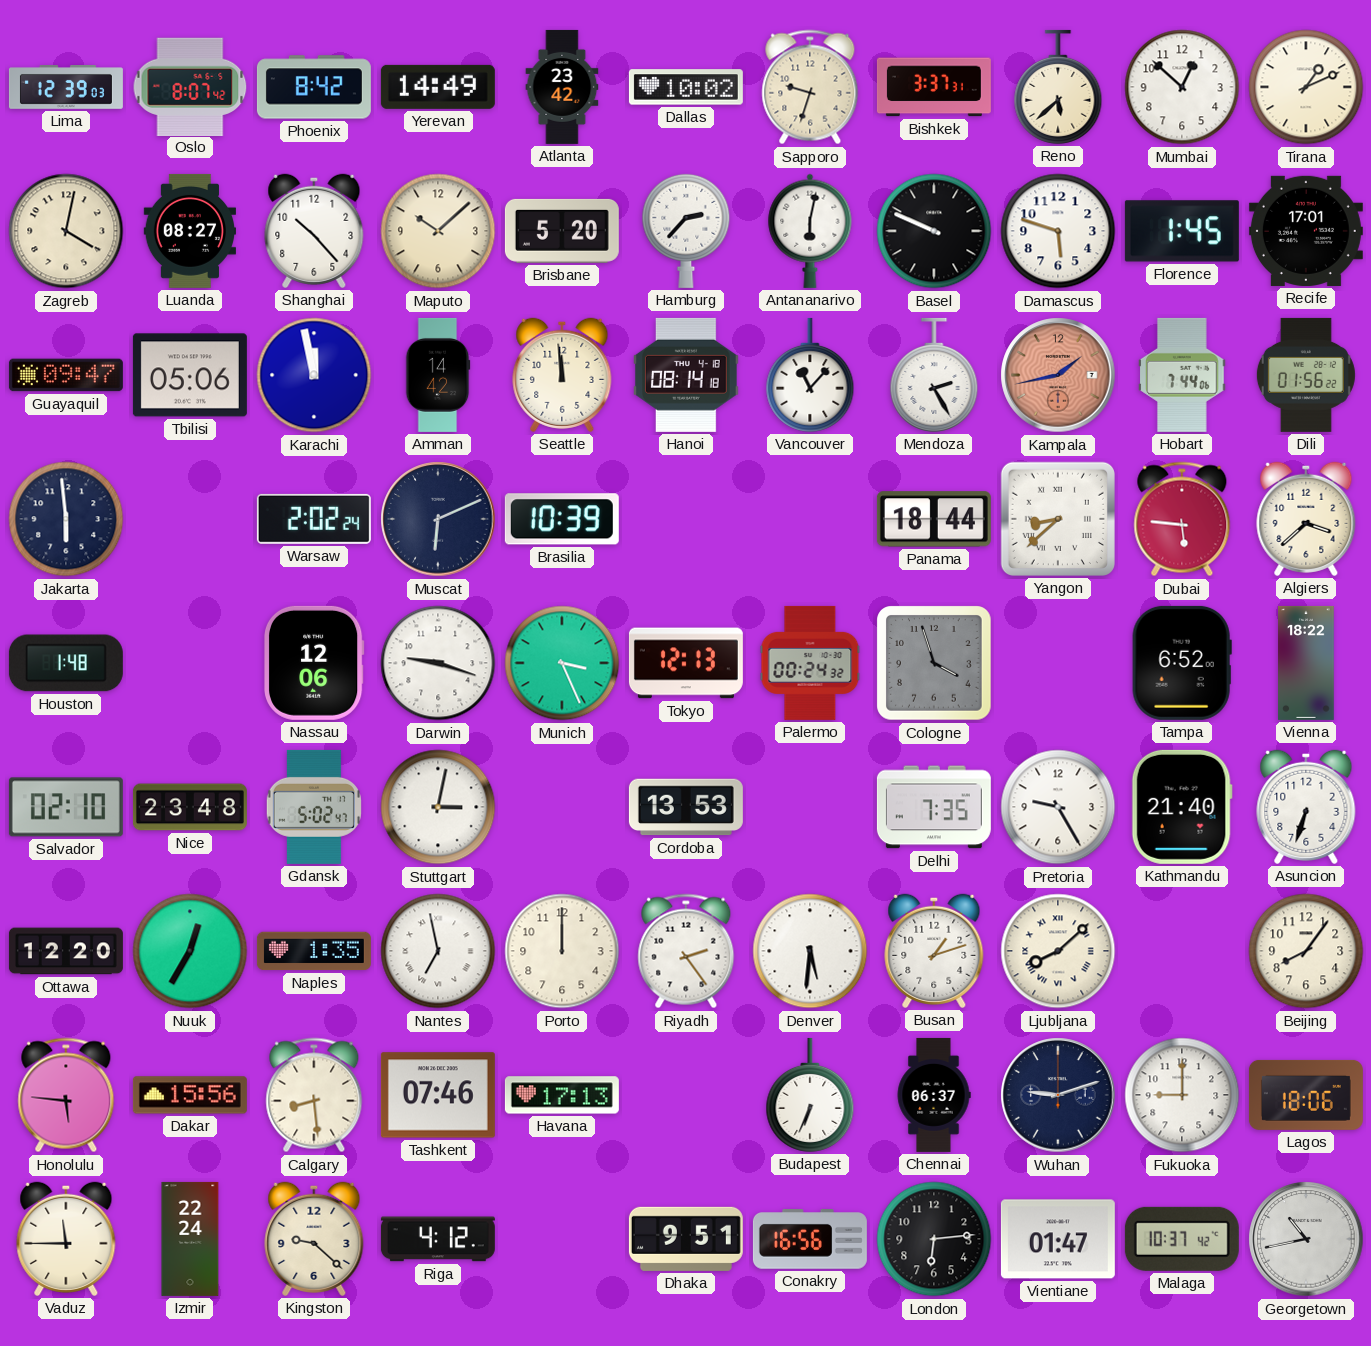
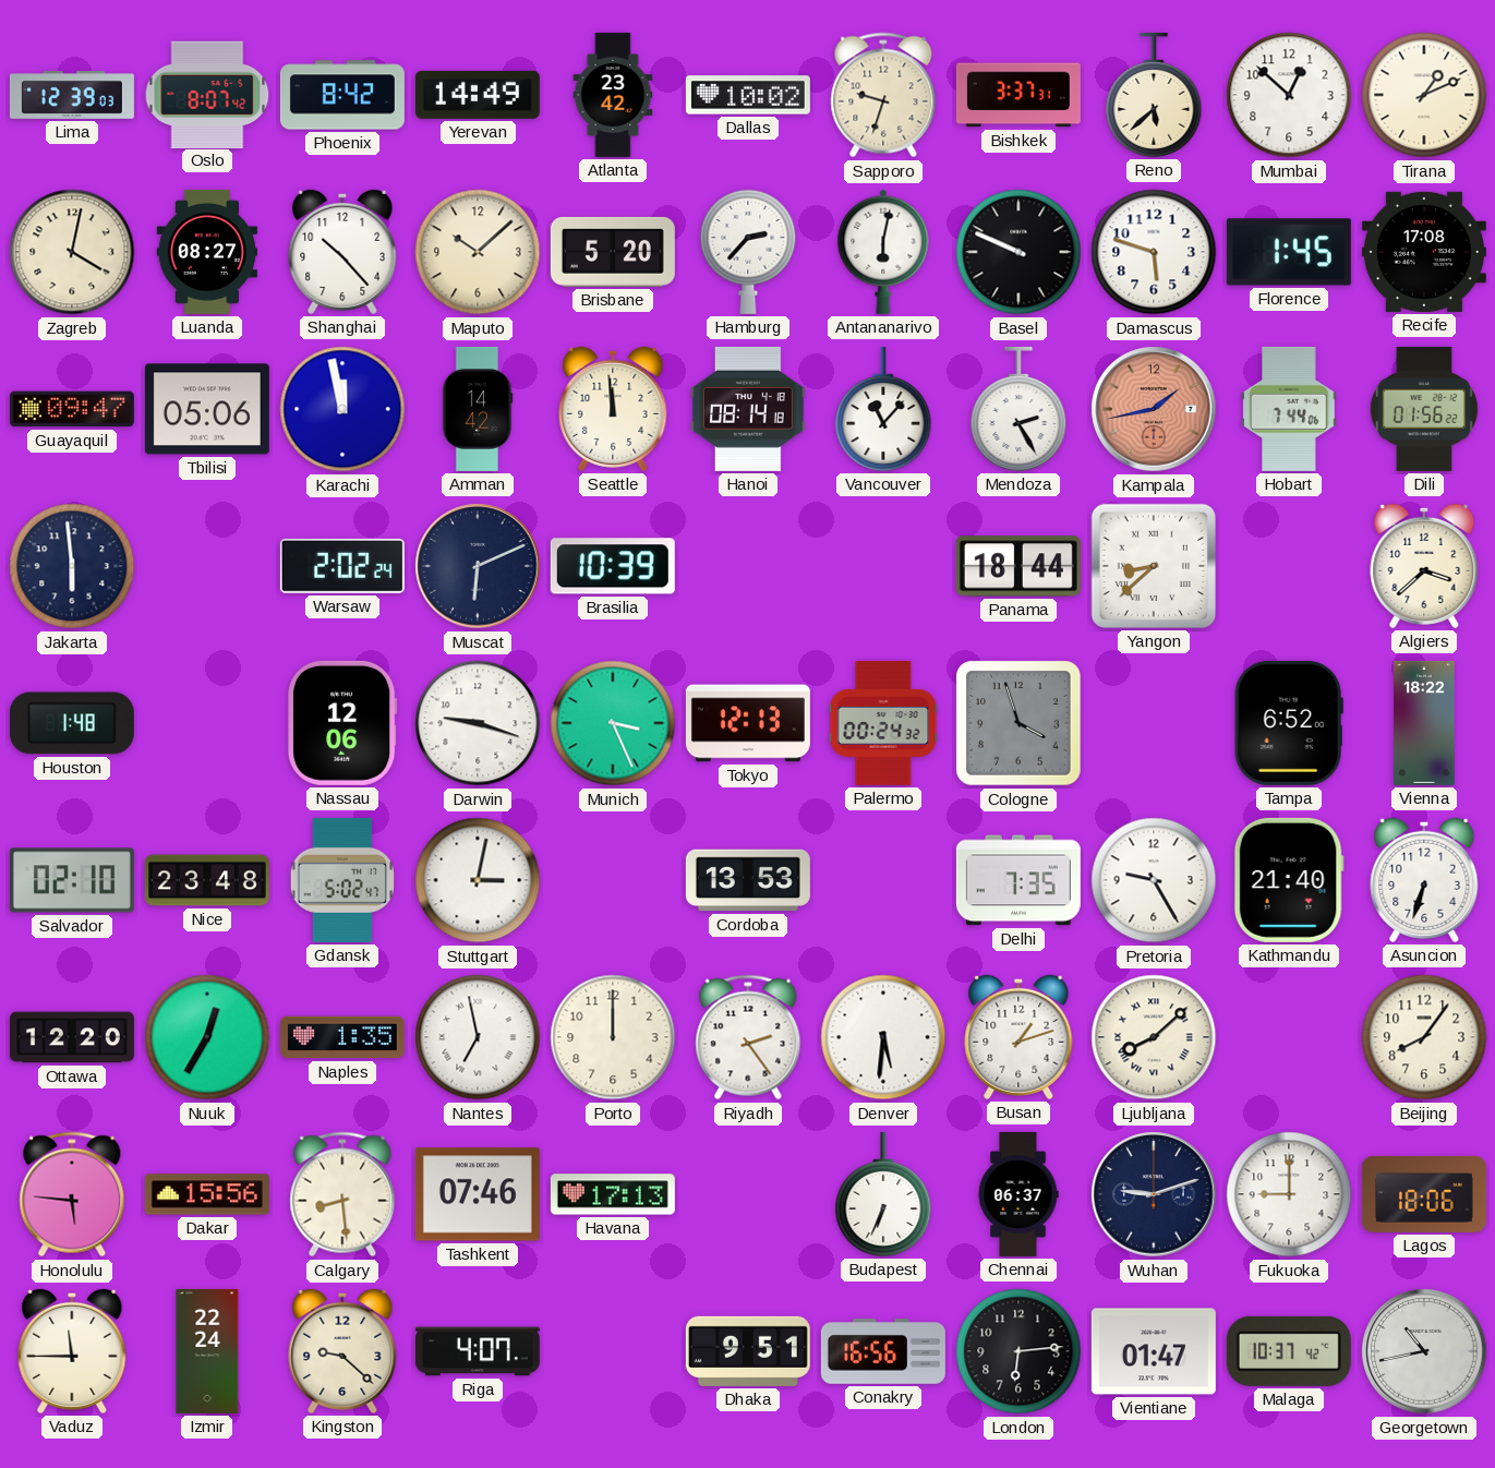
Recife: 17:01 -> 17:08
Dubai: 5:46 -> none
Riga: 4:12 -> 4:07
